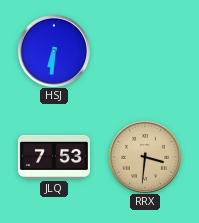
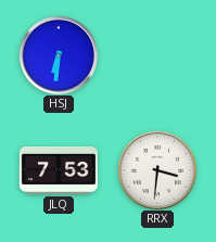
RRX dial: champagne -> white
